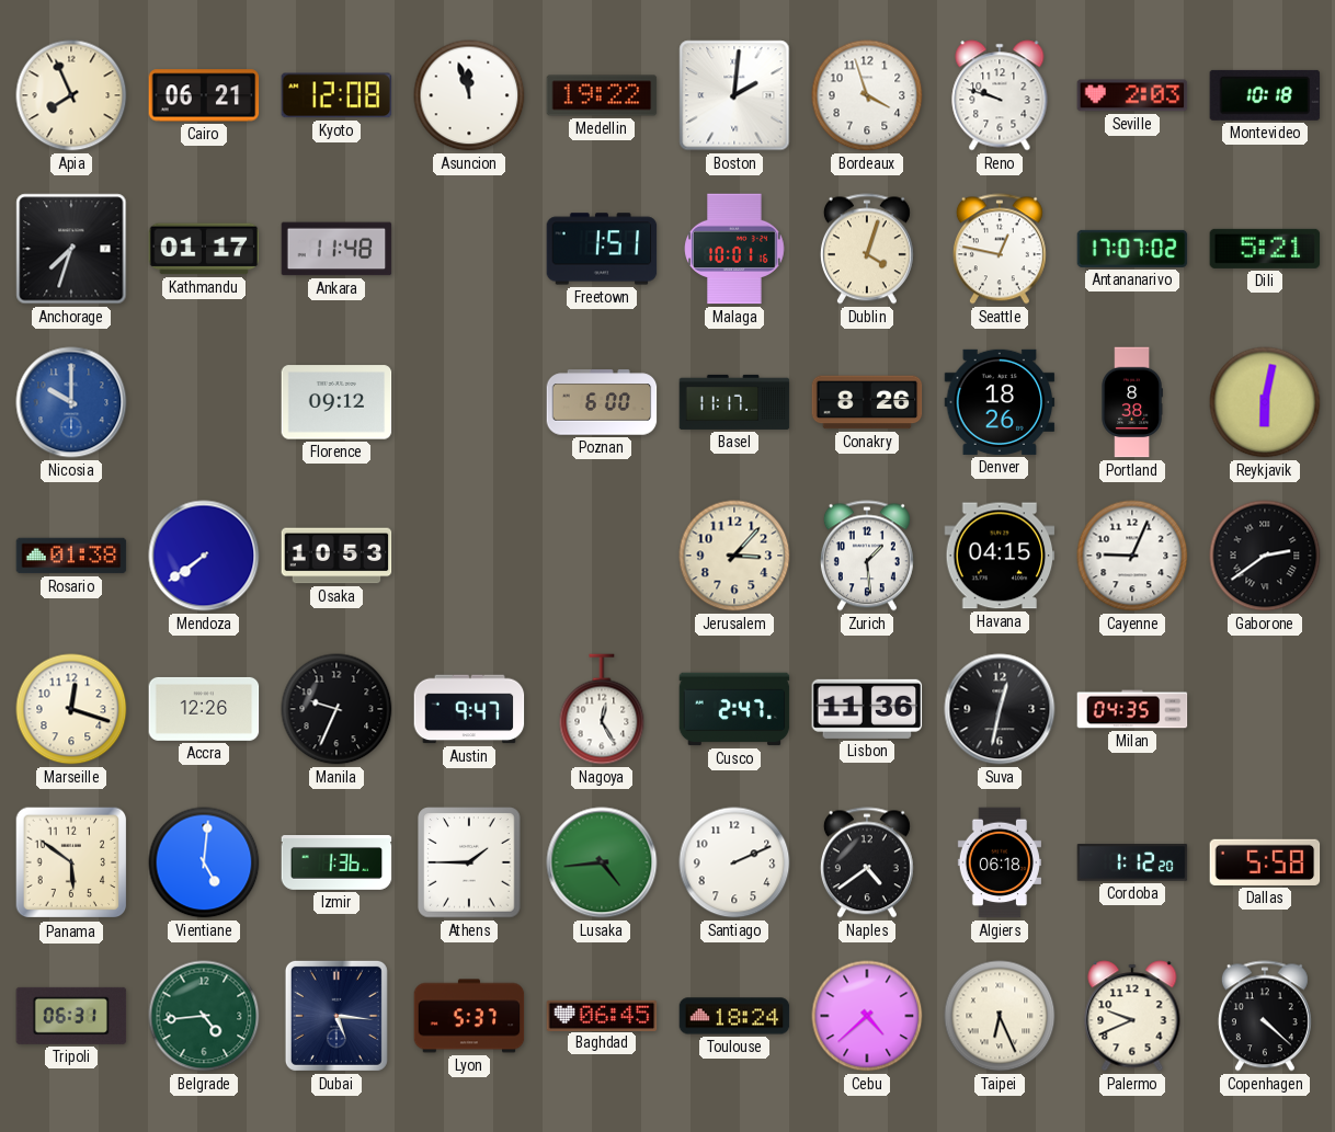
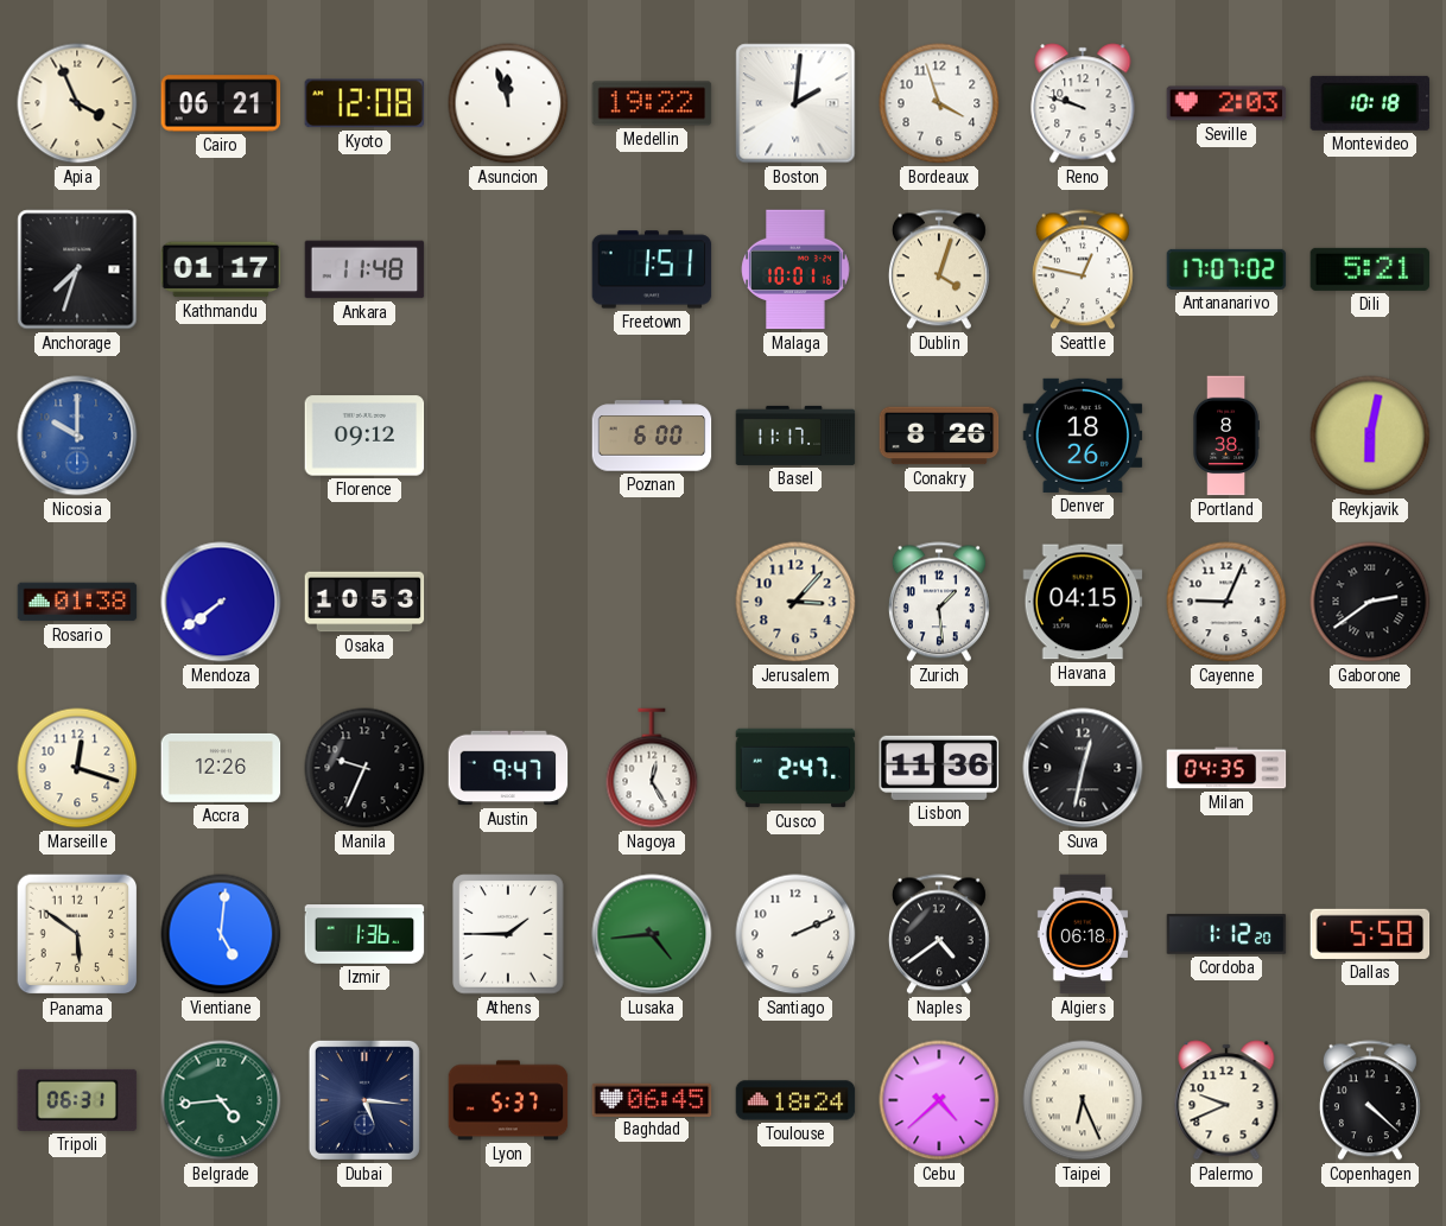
Apia: 7:56 -> 3:56
